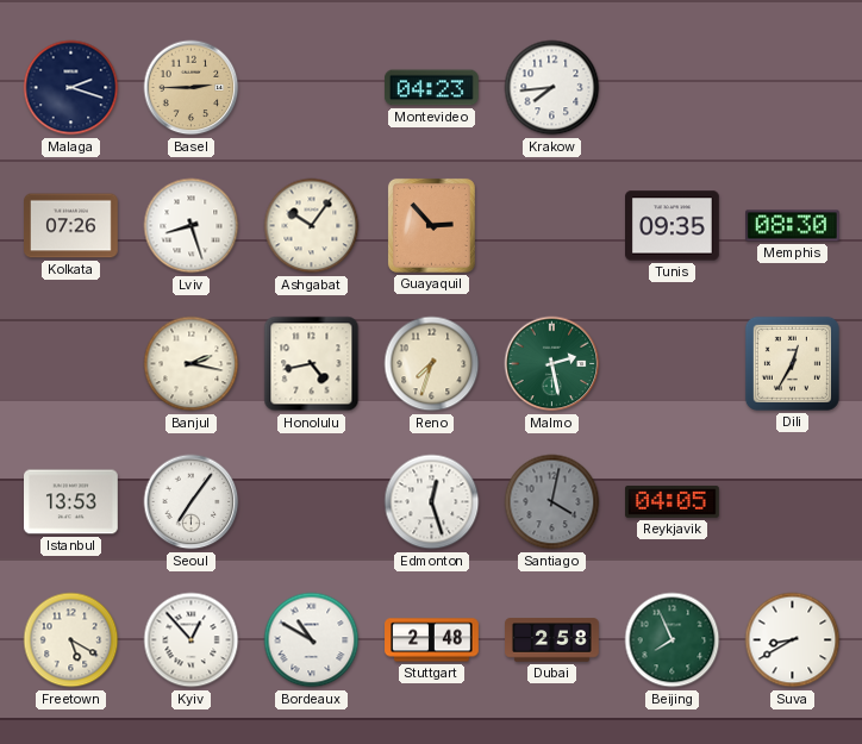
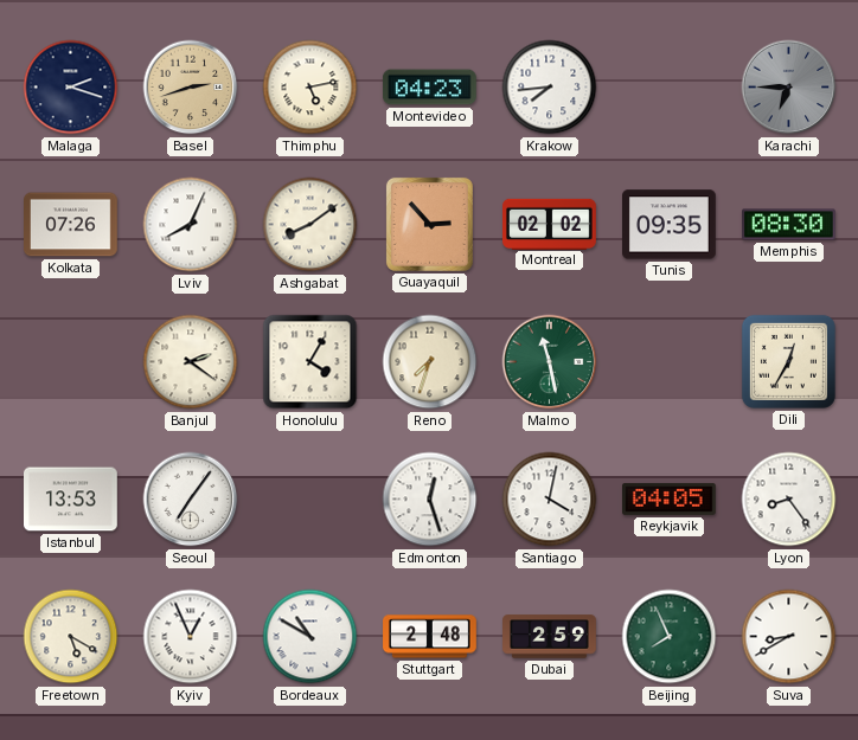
Basel: 2:45 -> 2:42
Thimphu: none -> 5:13
Karachi: none -> 6:45
Lviv: 8:27 -> 8:04
Ashgabat: 10:06 -> 8:09
Montreal: none -> 02:02
Banjul: 2:17 -> 2:21
Honolulu: 4:43 -> 4:05
Malmo: 2:28 -> 11:28
Santiago dial: grey -> white
Lyon: none -> 8:24
Kyiv: 12:53 -> 12:56
Dubai: 2:58 -> 2:59
